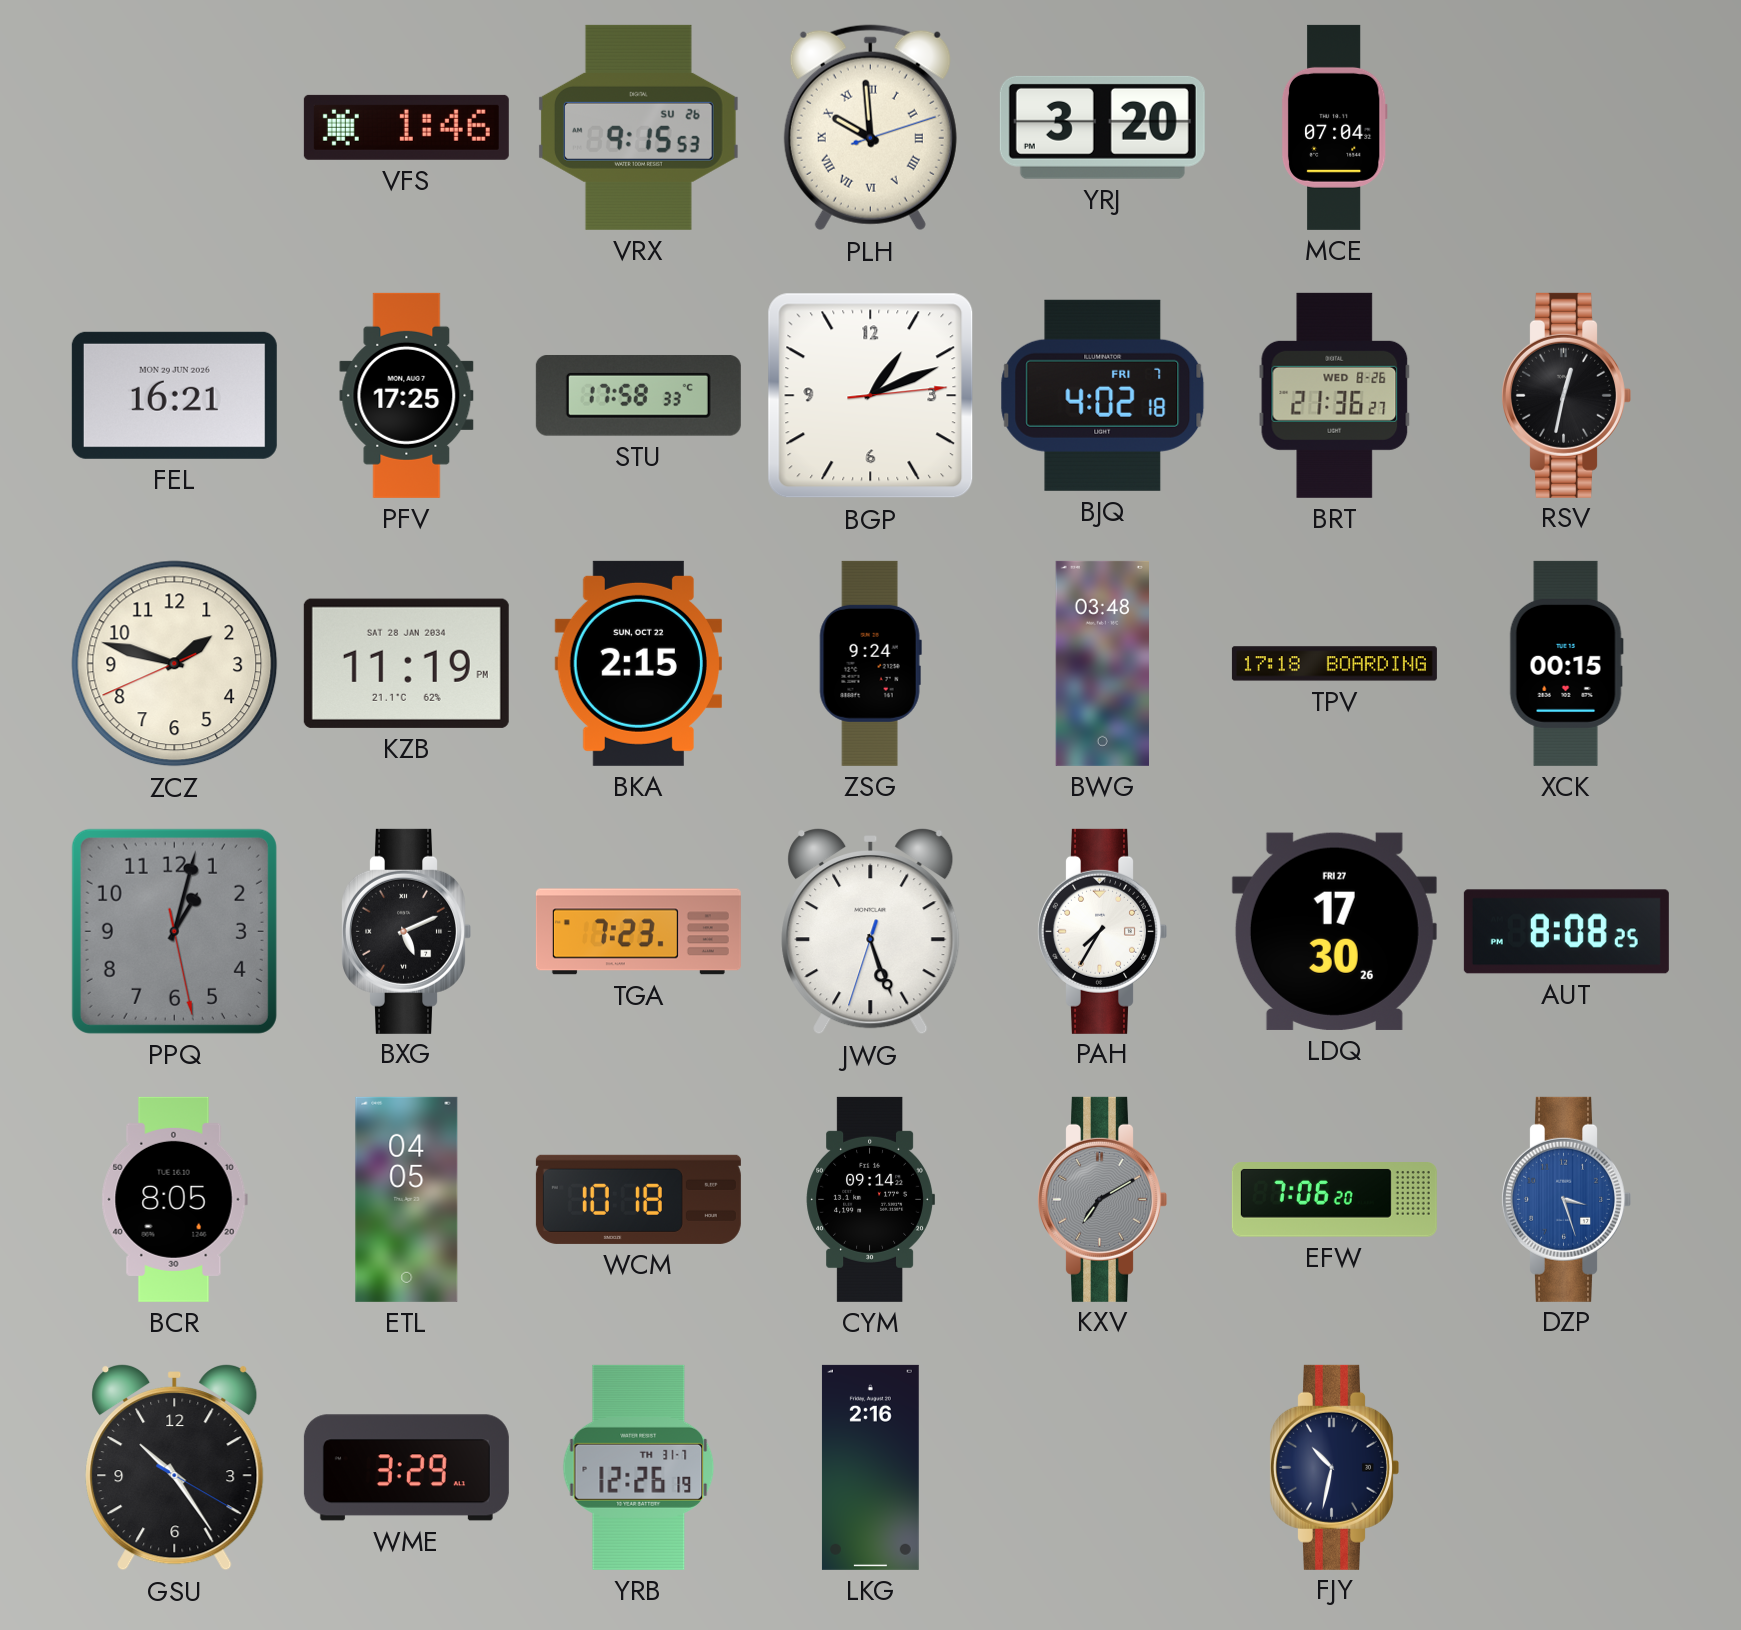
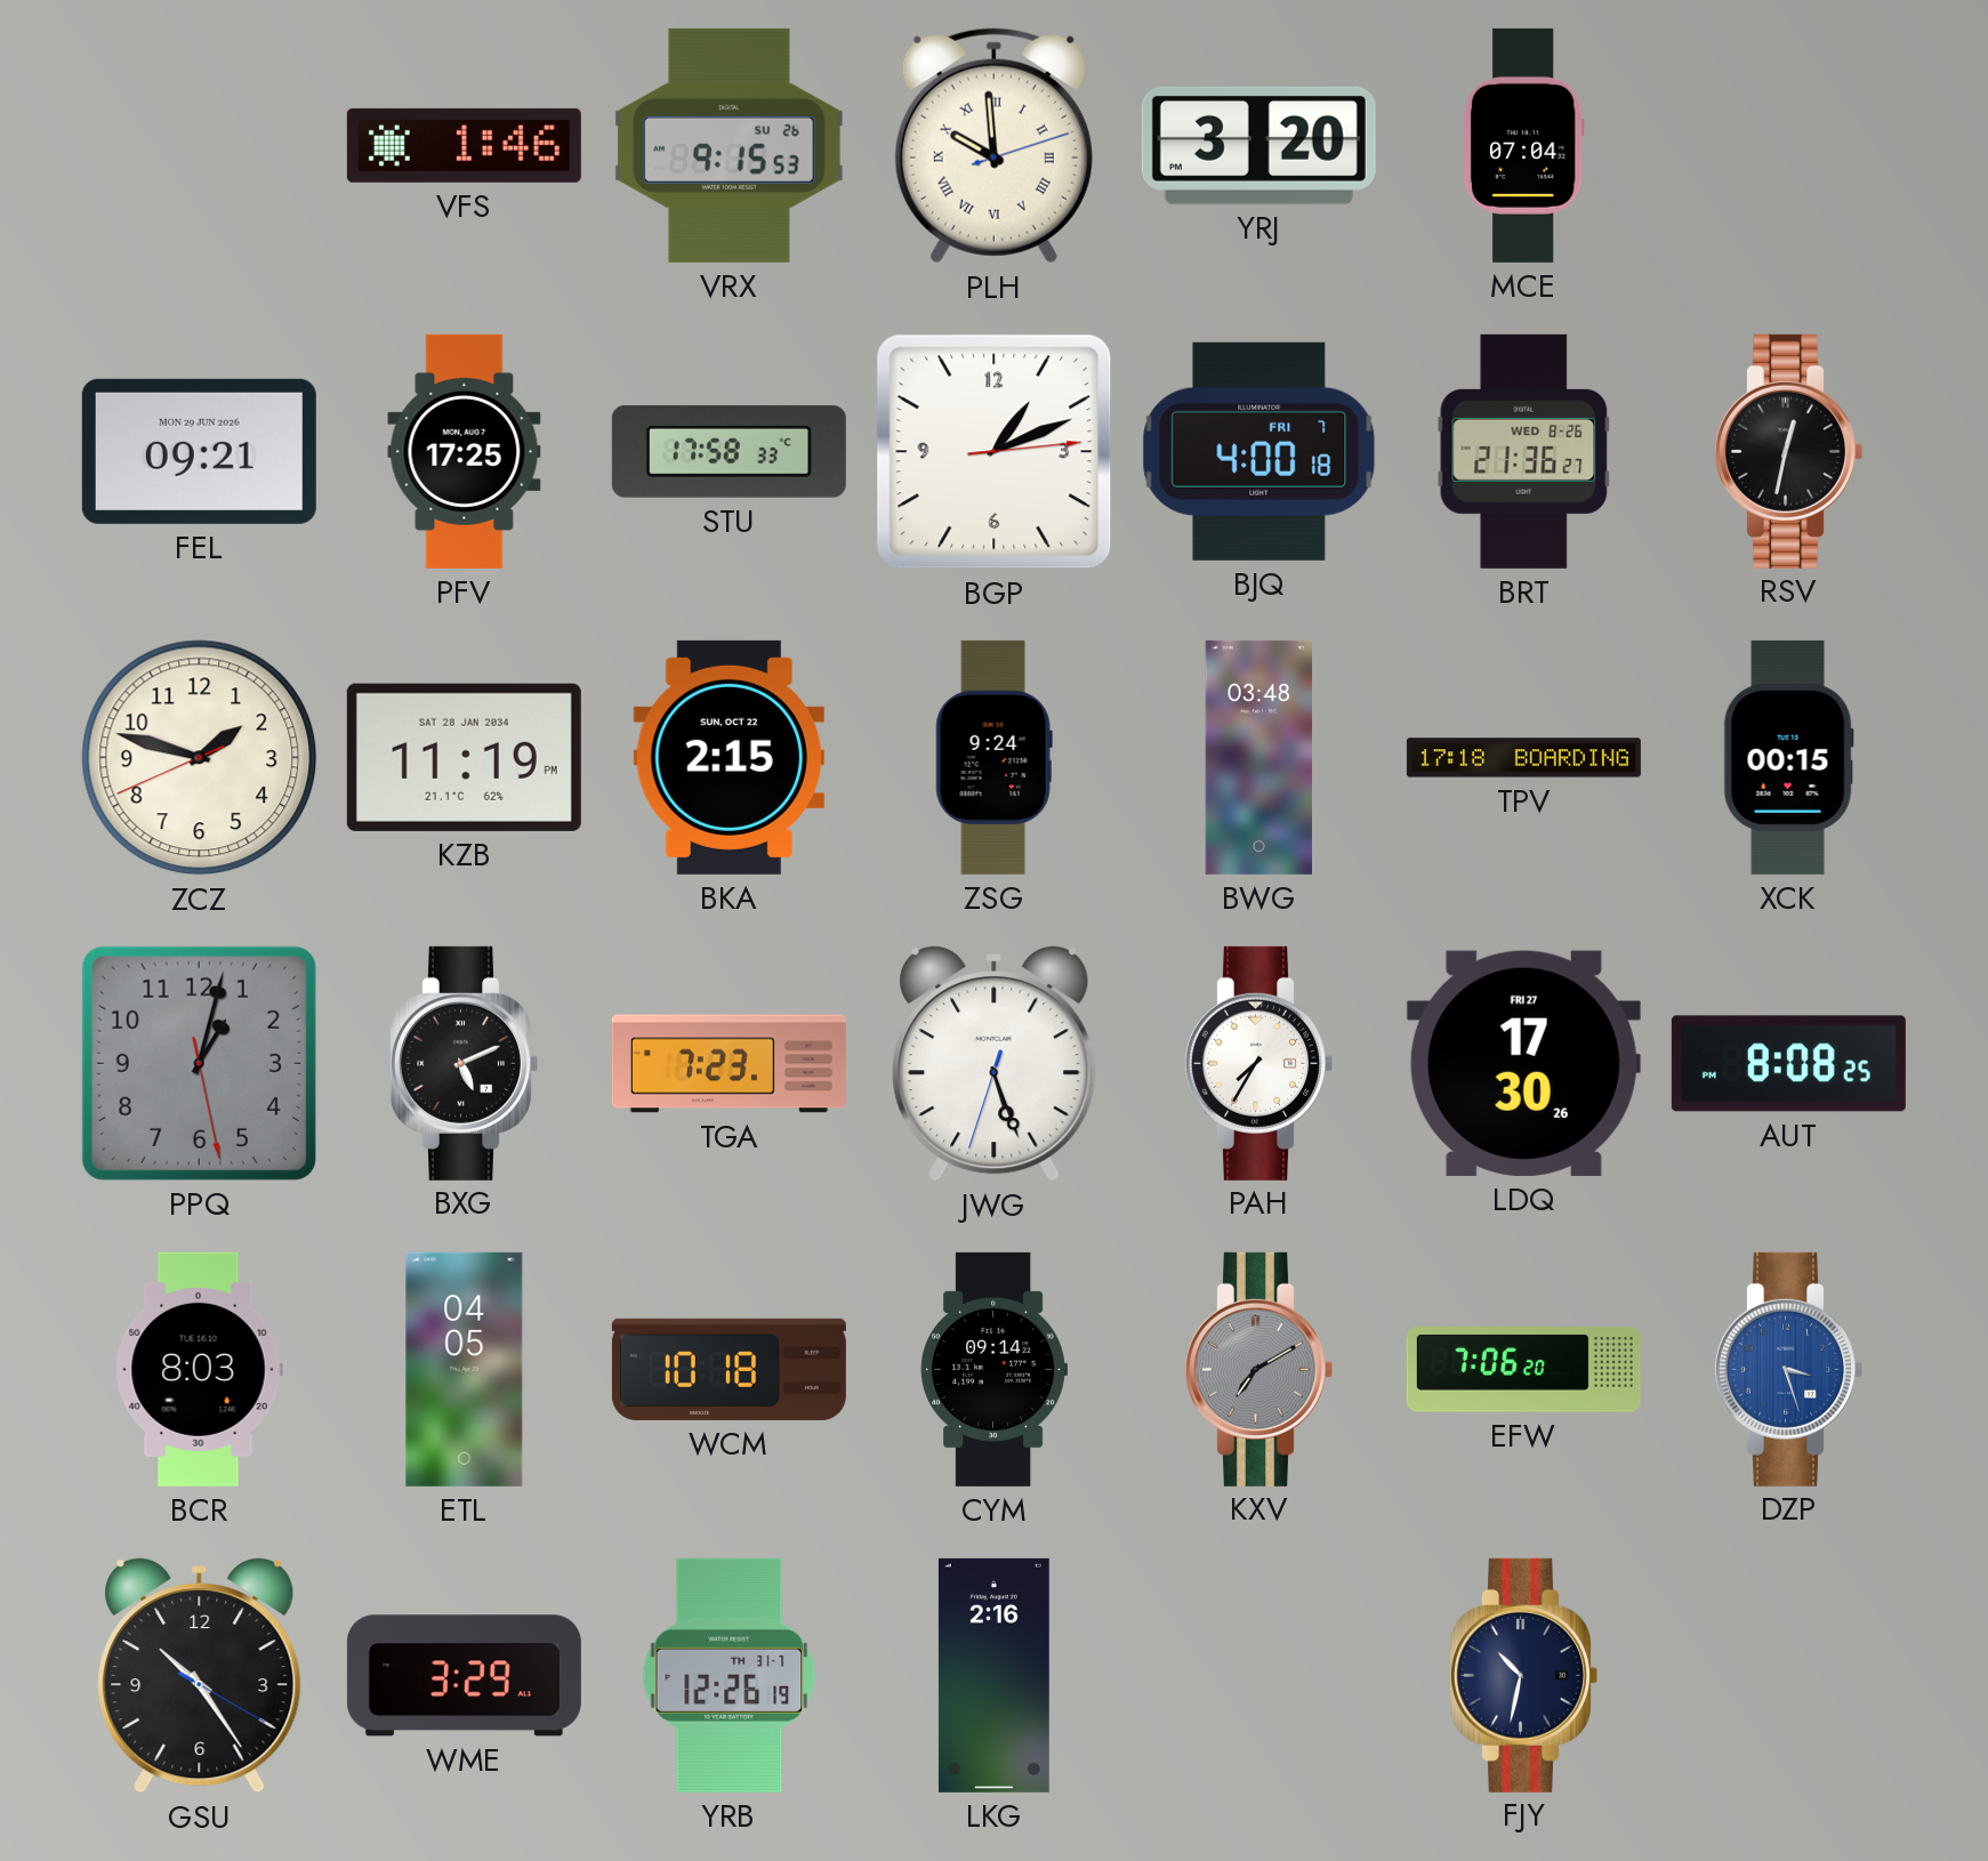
FEL: 16:21 -> 09:21
BJQ: 4:02 -> 4:00
BCR: 8:05 -> 8:03
